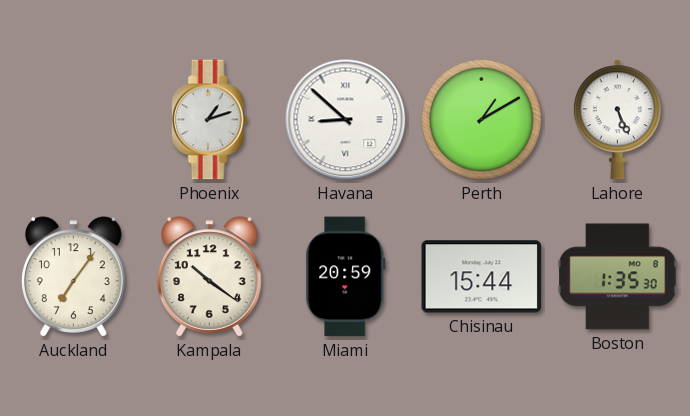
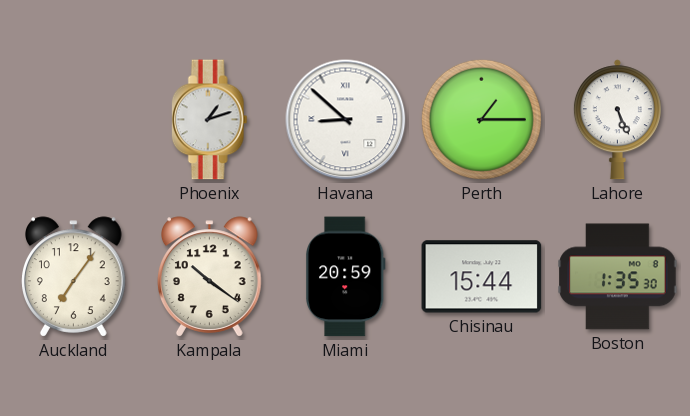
Perth: 1:10 -> 1:15
